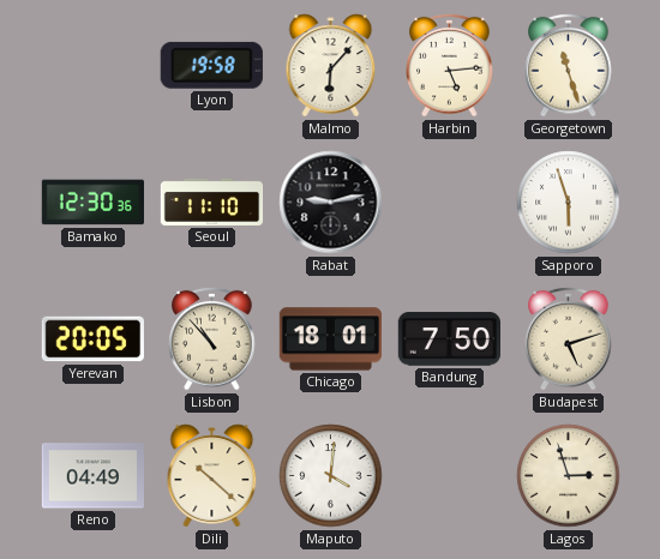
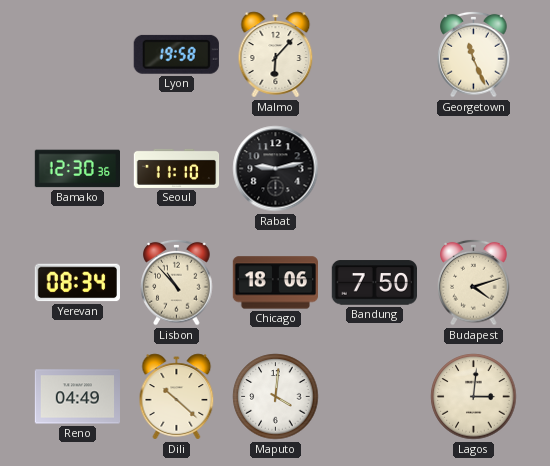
Harbin: 5:14 -> none
Georgetown: 11:27 -> 11:26
Sapporo: 5:57 -> none
Yerevan: 20:05 -> 08:34
Chicago: 18:01 -> 18:06
Budapest: 5:12 -> 4:12
Lagos: 2:57 -> 3:01
